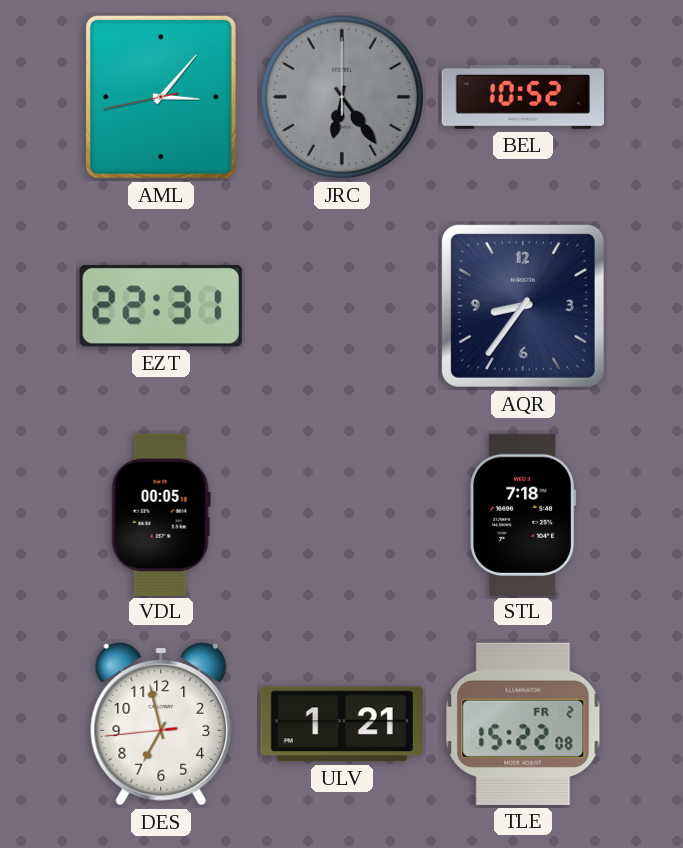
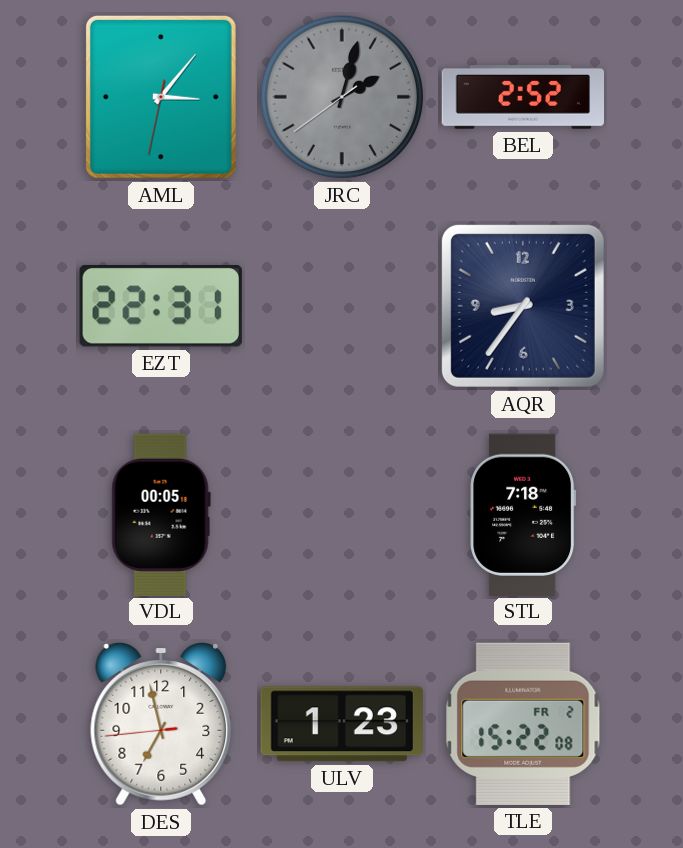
AML: 3:06:43 -> 3:06:32
JRC: 6:24 -> 2:02
BEL: 10:52 -> 2:52
ULV: 1:21 -> 1:23
